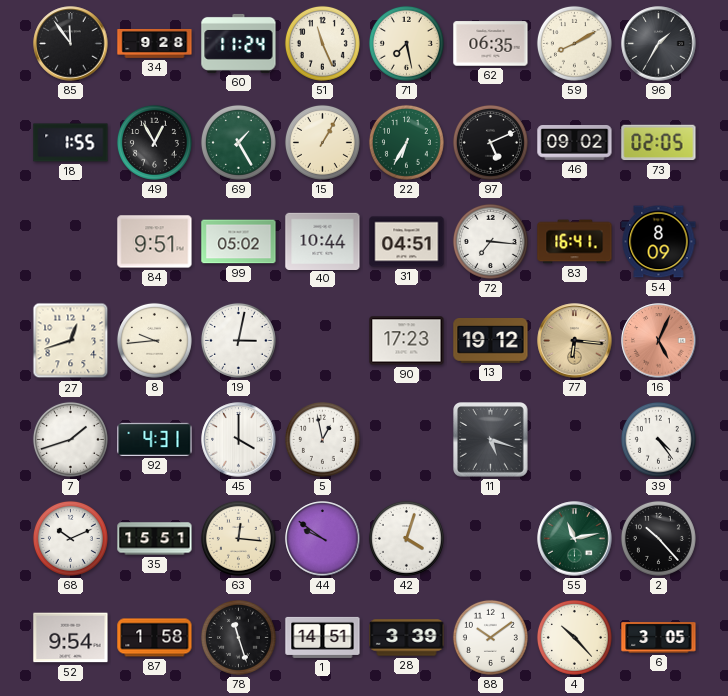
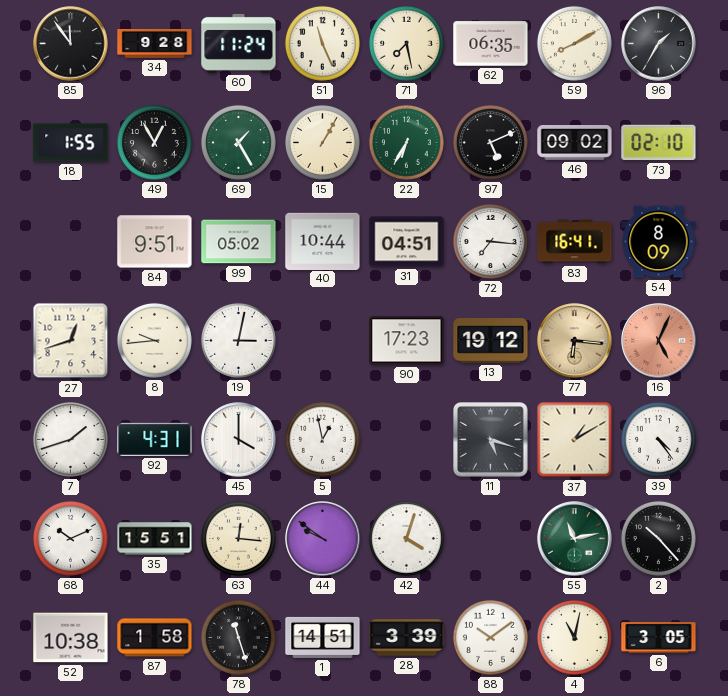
73: 02:05 -> 02:10
37: none -> 1:10
52: 9:54 -> 10:38
4: 10:23 -> 11:02
